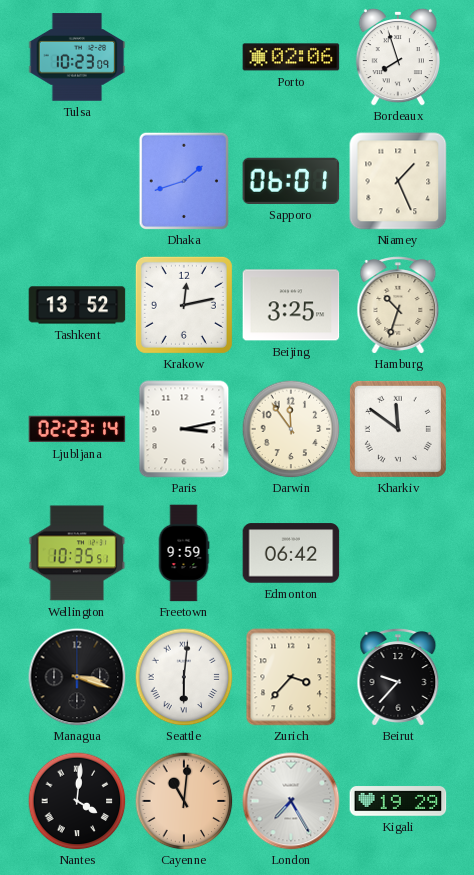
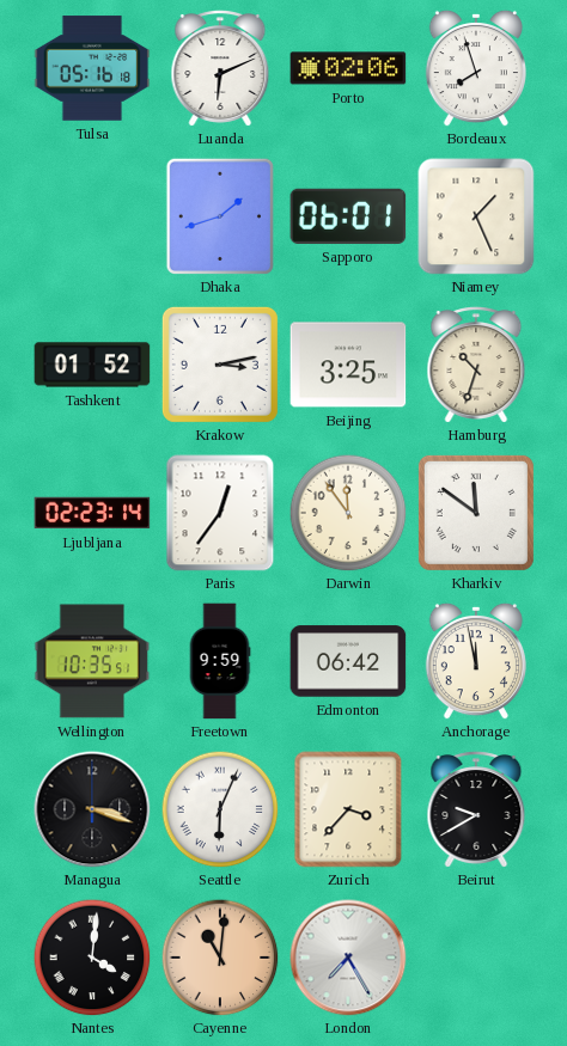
Tulsa: 10:23 -> 05:16
Luanda: none -> 6:11
Tashkent: 13:52 -> 01:52
Krakow: 12:13 -> 3:13
Paris: 3:13 -> 12:36
Anchorage: none -> 11:58
Seattle: 6:01 -> 6:04
Beirut: 9:37 -> 9:40
Kigali: 19:29 -> none
